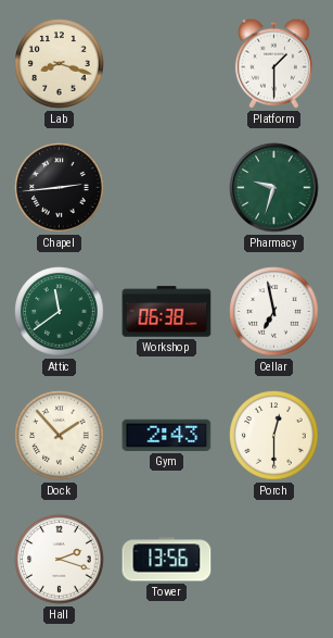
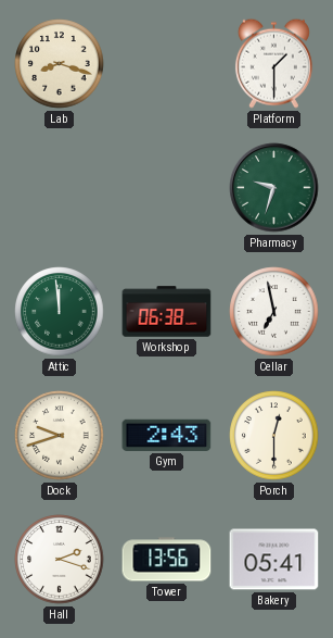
Chapel: 2:44 -> none
Attic: 11:39 -> 11:59
Dock: 1:53 -> 9:42
Bakery: none -> 05:41
